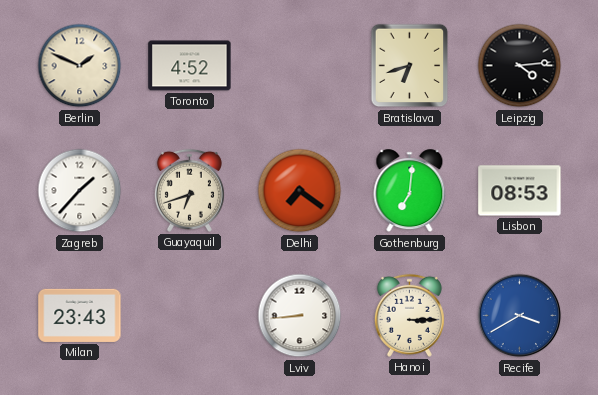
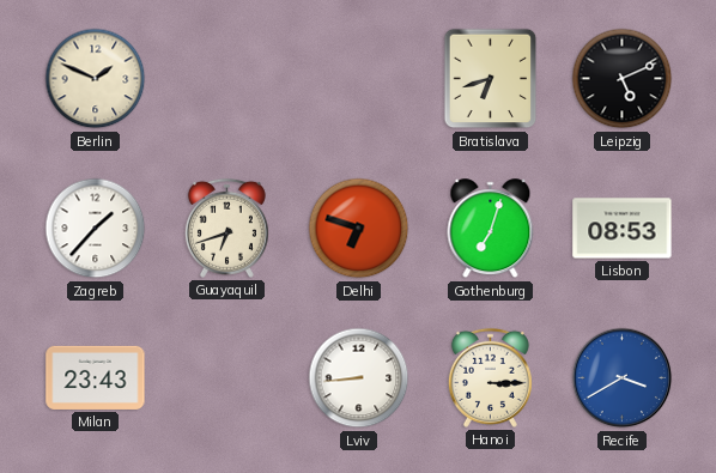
Toronto: 4:52 -> none
Leipzig: 4:14 -> 5:11
Delhi: 7:21 -> 6:48
Gothenburg: 7:01 -> 7:03
